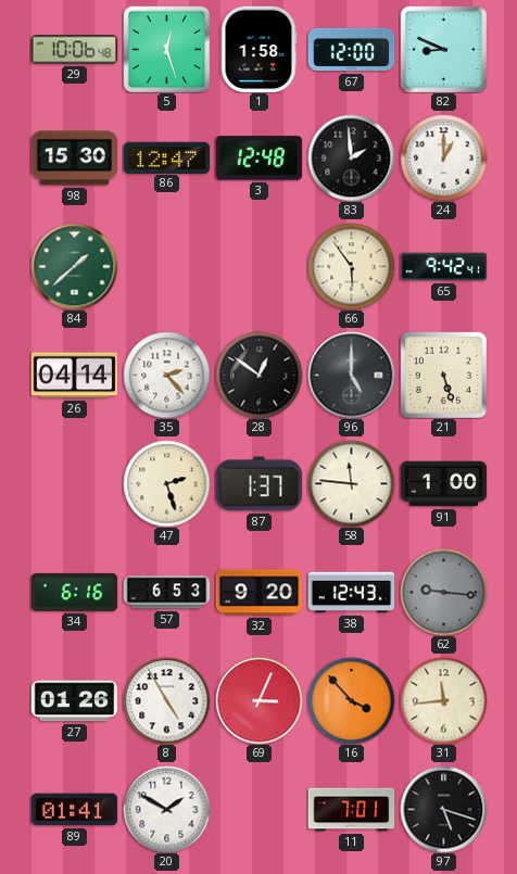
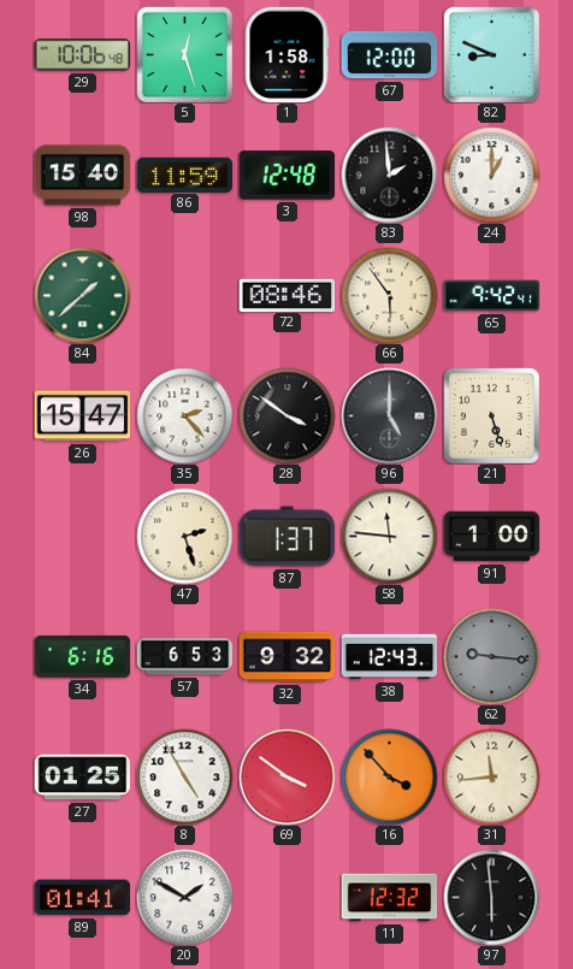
98: 15:30 -> 15:40
86: 12:47 -> 11:59
72: none -> 08:46
26: 04:14 -> 15:47
28: 12:51 -> 3:51
32: 9:20 -> 9:32
27: 01:26 -> 01:25
69: 3:04 -> 3:51
11: 7:01 -> 12:32
97: 5:18 -> 5:59
